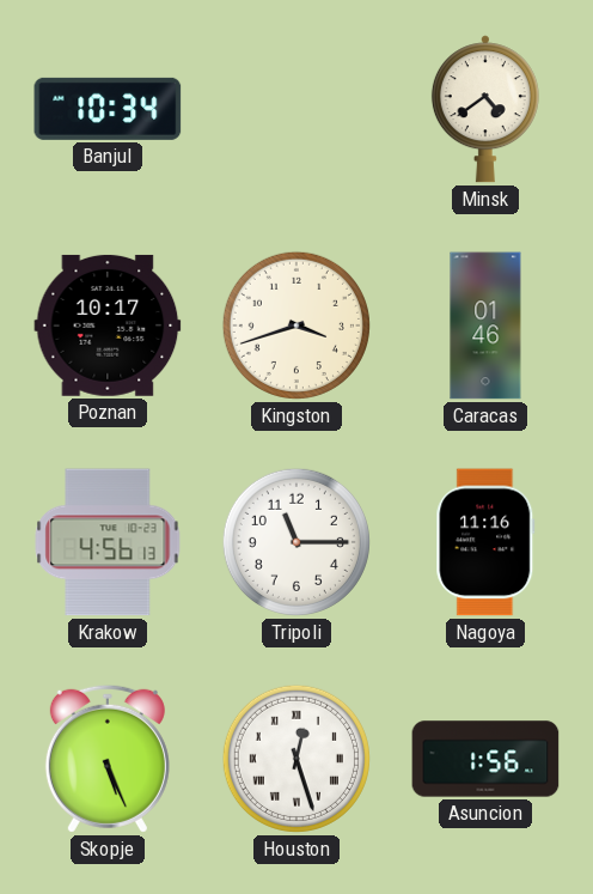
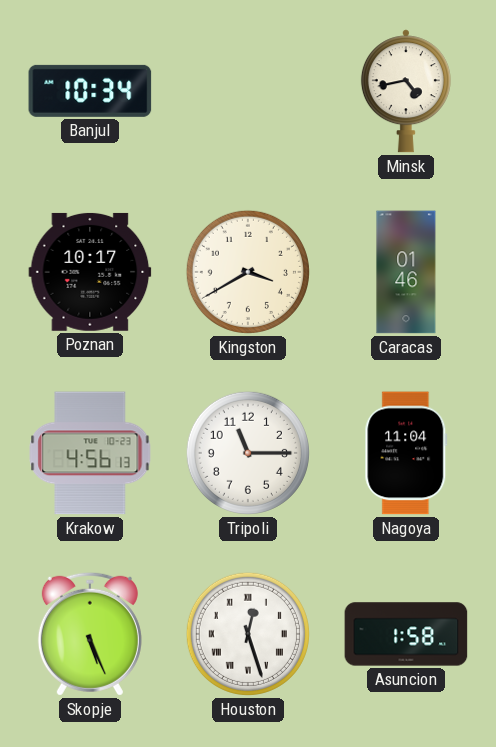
Minsk: 4:39 -> 4:43
Kingston: 3:42 -> 3:40
Nagoya: 11:16 -> 11:04
Asuncion: 1:56 -> 1:58
